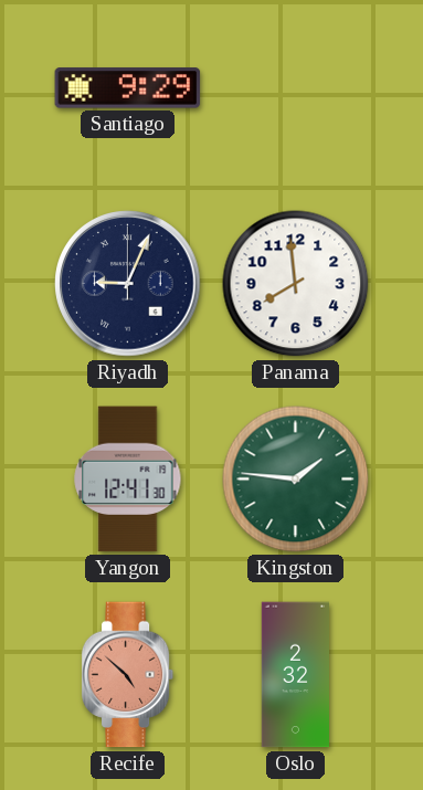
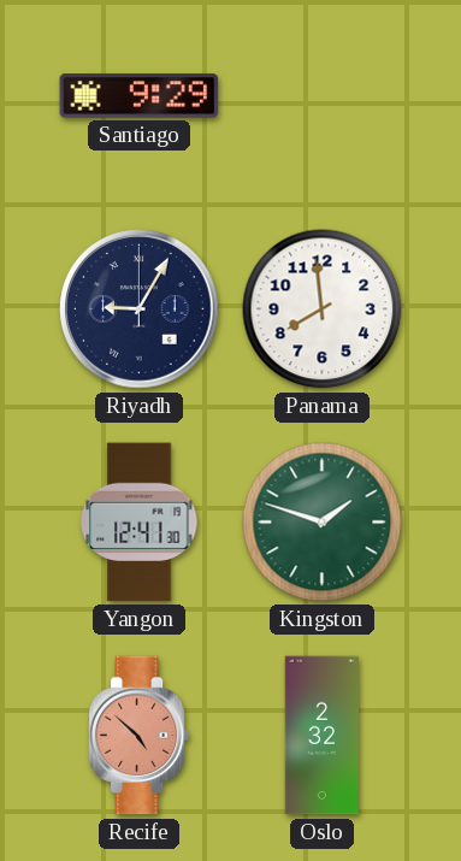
Riyadh: 9:04 -> 9:05
Kingston: 1:46 -> 1:48
